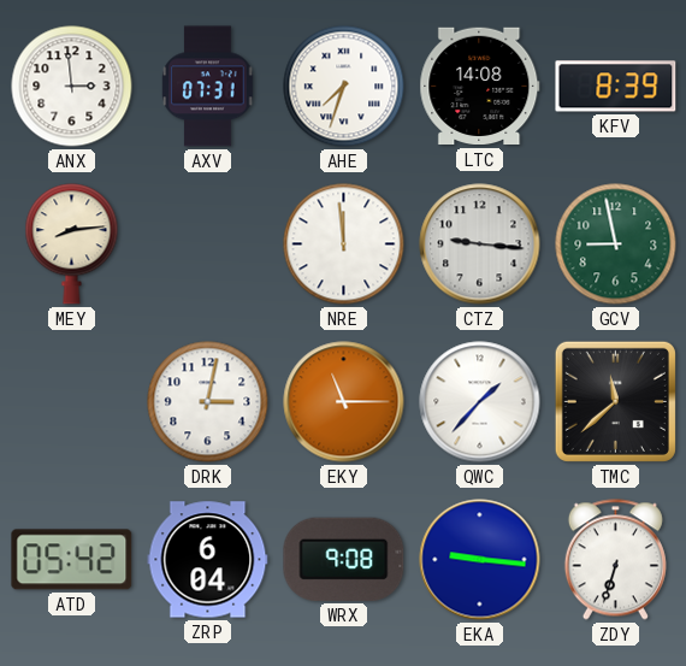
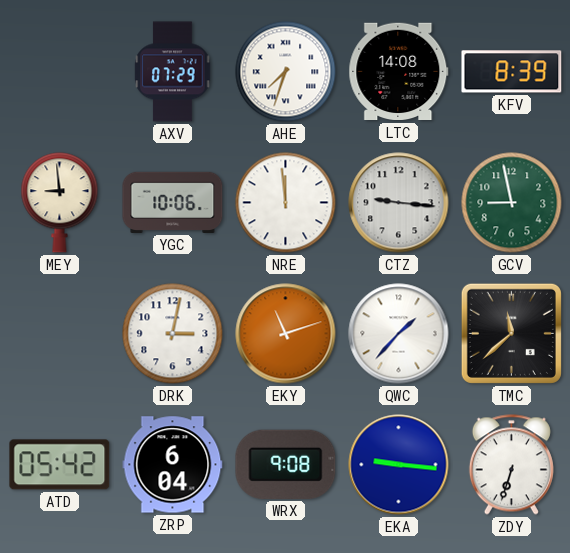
ANX: 2:59 -> none
AXV: 07:31 -> 07:29
MEY: 8:14 -> 8:59
YGC: none -> 10:06
EKY: 11:15 -> 11:12
